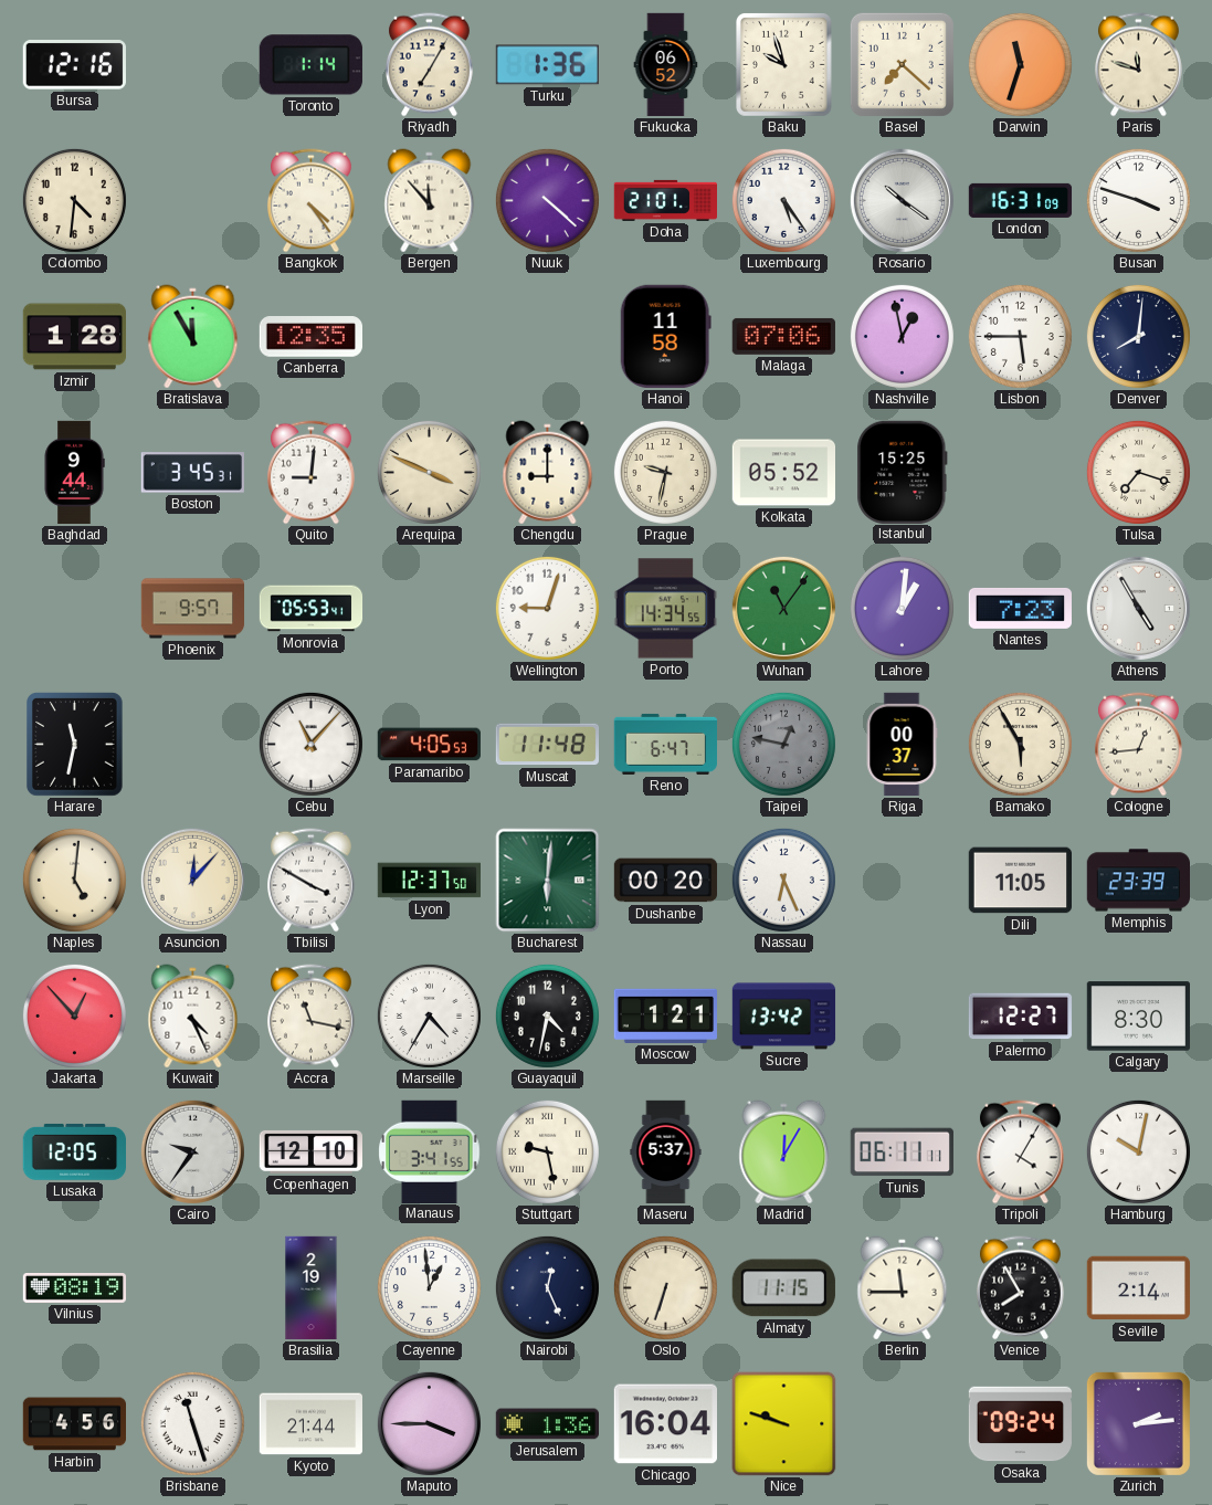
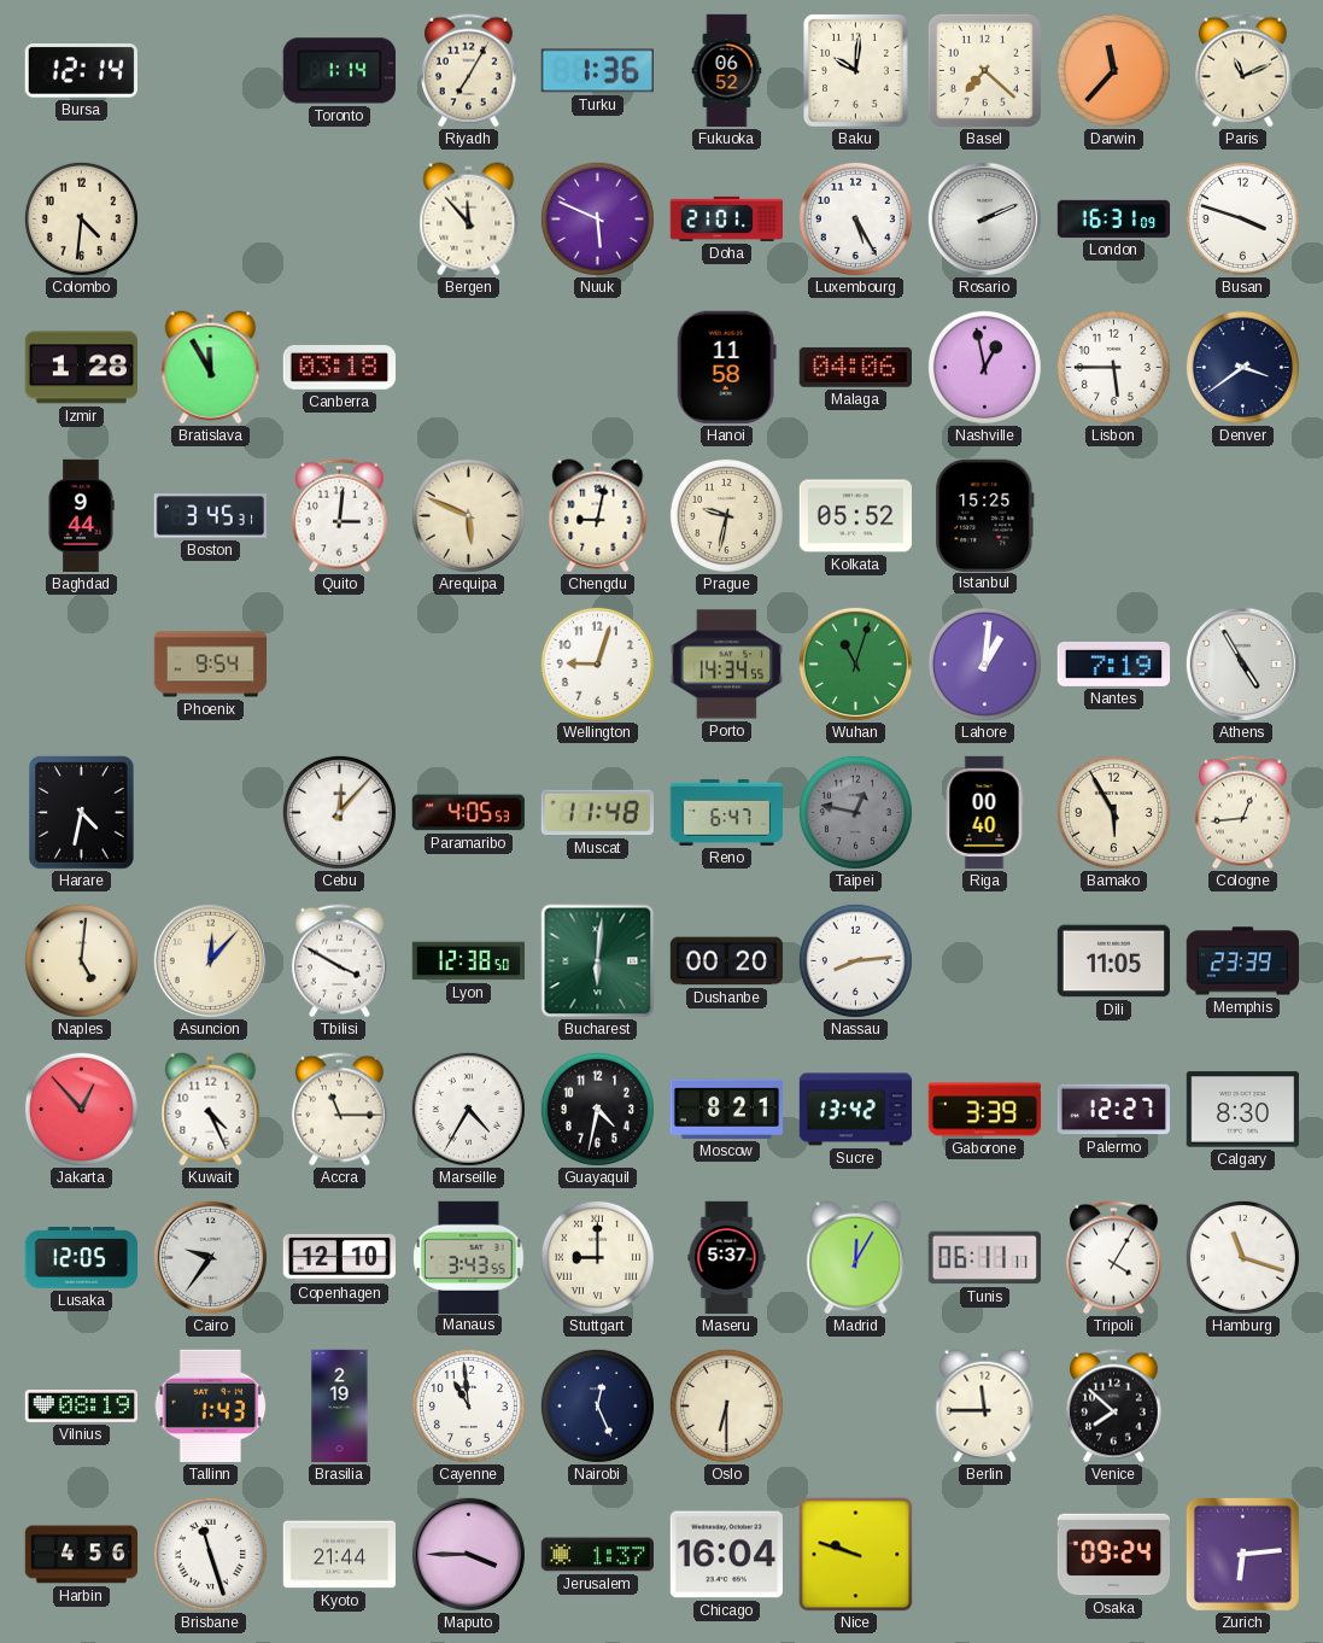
Bursa: 12:16 -> 12:14
Baku: 9:57 -> 10:01
Darwin: 11:33 -> 11:37
Paris: 11:48 -> 11:11
Bangkok: 4:24 -> none
Nuuk: 4:22 -> 5:49
Luxembourg: 5:24 -> 5:25
Rosario: 10:21 -> 2:11
Canberra: 12:35 -> 03:18
Malaga: 07:06 -> 04:06
Denver: 8:01 -> 3:39
Quito: 9:01 -> 3:01
Arequipa: 3:49 -> 5:49
Chengdu: 9:00 -> 9:02
Tulsa: 7:18 -> none
Phoenix: 9:57 -> 9:54
Monrovia: 05:53 -> none
Wuhan: 11:06 -> 11:03
Nantes: 7:23 -> 7:19
Harare: 11:32 -> 4:32
Cebu: 11:07 -> 12:07
Riga: 00:37 -> 00:40
Lyon: 12:37 -> 12:38
Nassau: 6:26 -> 8:14
Accra: 11:17 -> 11:15
Moscow: 1:21 -> 8:21
Gaborone: none -> 3:39
Manaus: 3:41 -> 3:43
Stuttgart: 9:28 -> 9:00
Hamburg: 10:02 -> 11:18
Tallinn: none -> 1:43
Cayenne: 12:59 -> 10:59
Oslo: 6:33 -> 6:30
Almaty: 11:15 -> none
Venice: 7:55 -> 7:52
Seville: 2:14 -> none
Jerusalem: 1:36 -> 1:37
Zurich: 2:14 -> 6:14
